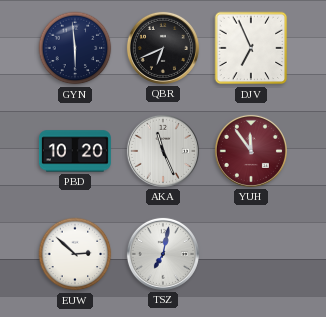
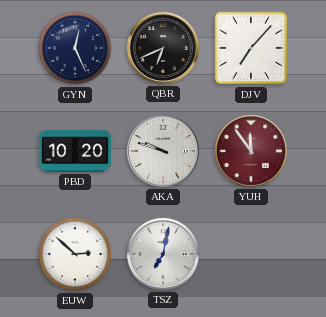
GYN: 5:59 -> 12:26
DJV: 6:56 -> 7:07
AKA: 11:26 -> 9:48
